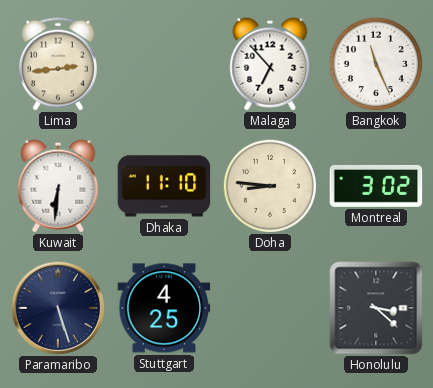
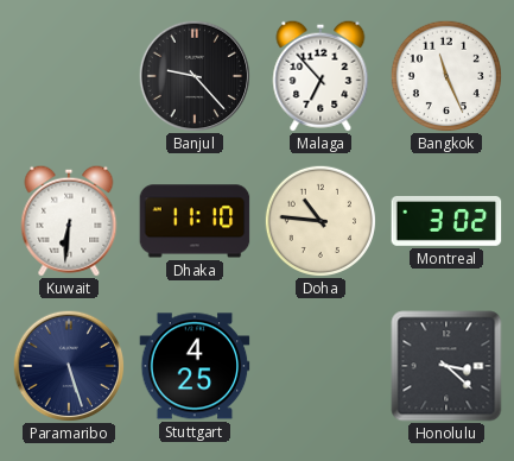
Lima: 2:44 -> none
Banjul: none -> 9:23
Doha: 8:46 -> 10:46
